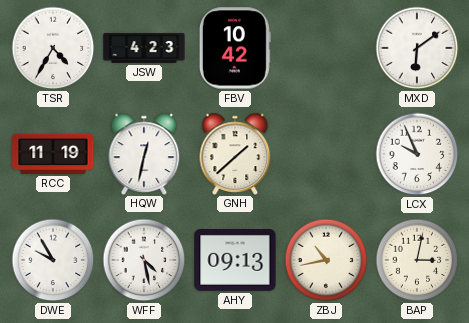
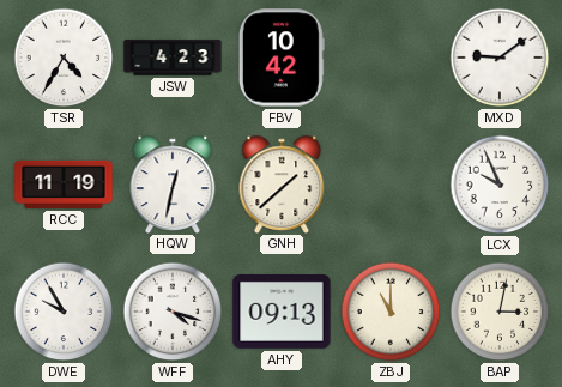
MXD: 6:09 -> 9:09
WFF: 4:28 -> 4:18
ZBJ: 10:43 -> 11:00
